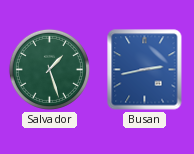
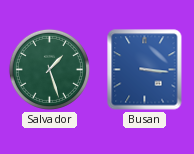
Busan: 2:43 -> 3:16
